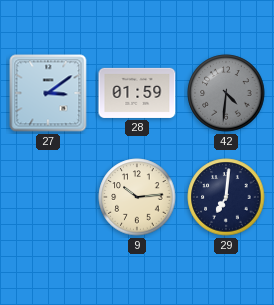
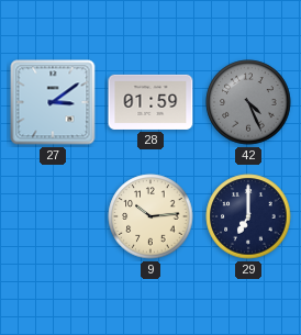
42: 4:31 -> 4:26
29: 7:01 -> 7:00
